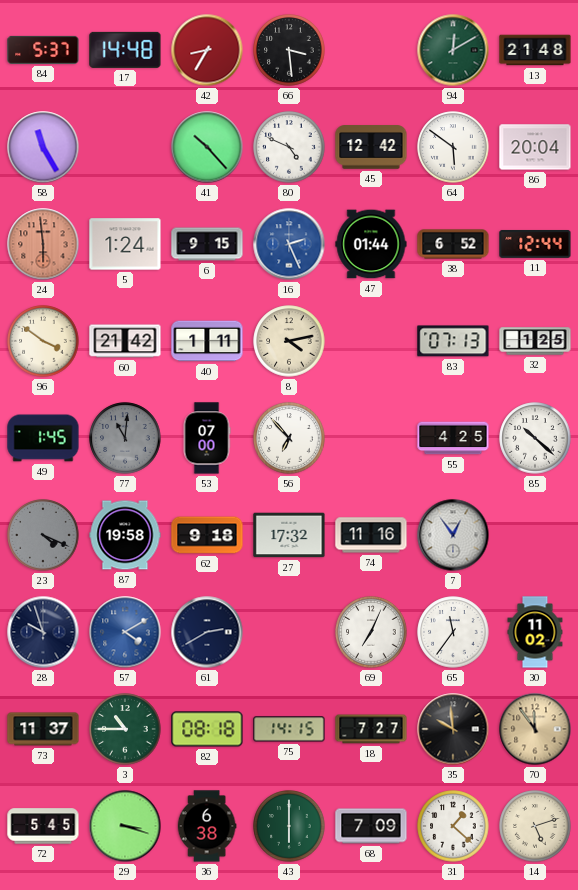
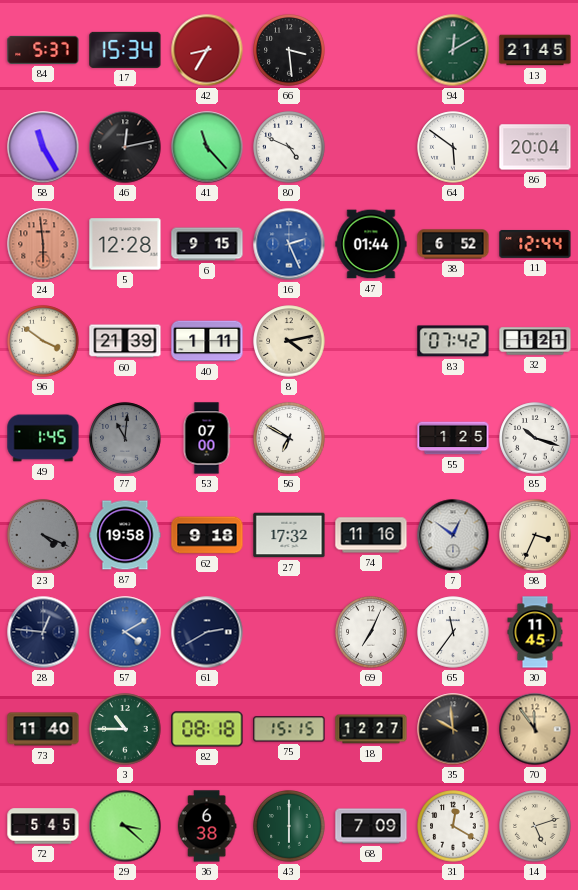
17: 14:48 -> 15:34
13: 21:48 -> 21:45
46: none -> 12:13
41: 10:23 -> 11:23
45: 12:42 -> none
5: 1:24 -> 12:28
60: 21:42 -> 21:39
83: 07:13 -> 07:42
32: 1:25 -> 1:21
56: 6:53 -> 6:50
55: 4:25 -> 1:25
85: 10:22 -> 10:18
7: 12:54 -> 12:51
98: none -> 3:34
28: 9:57 -> 12:46
30: 11:02 -> 11:45
73: 11:37 -> 11:40
75: 14:15 -> 15:15
18: 7:27 -> 12:27
29: 3:18 -> 3:22
31: 1:22 -> 12:20
